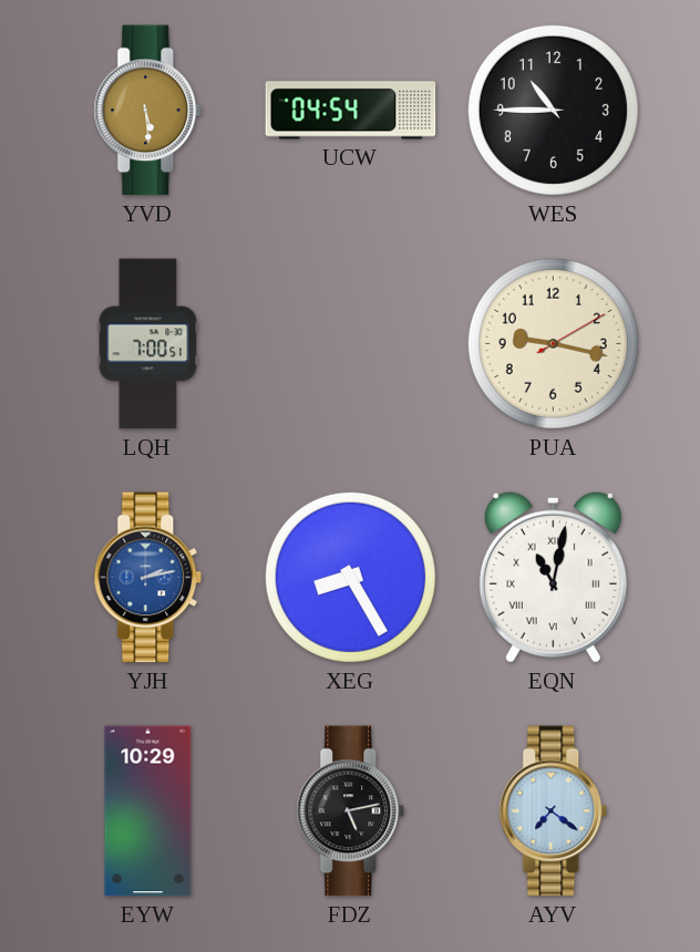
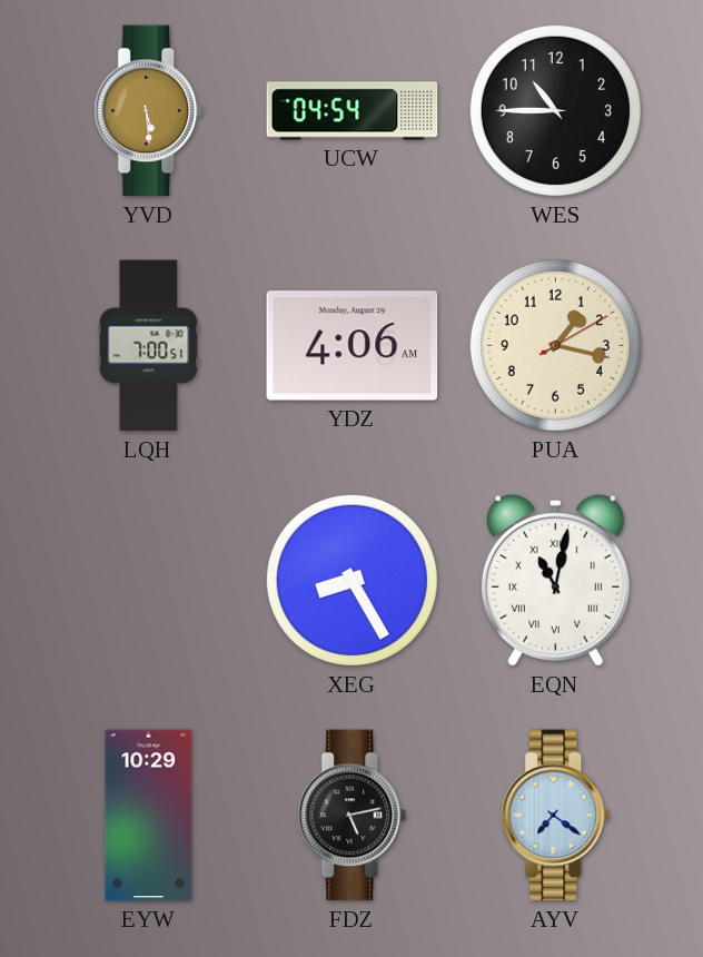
YDZ: none -> 4:06
PUA: 9:17 -> 1:17
YJH: 2:13 -> none
